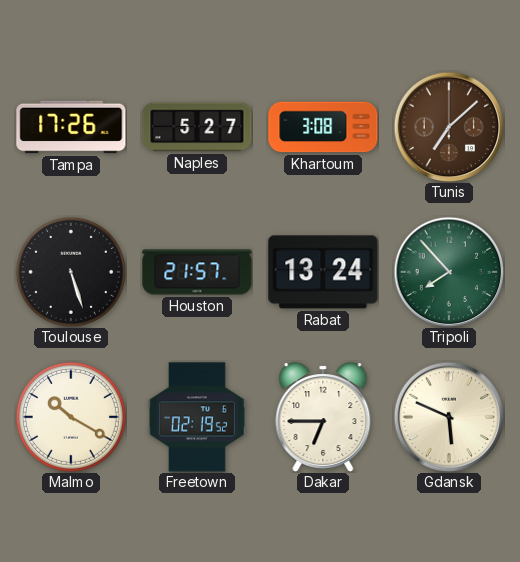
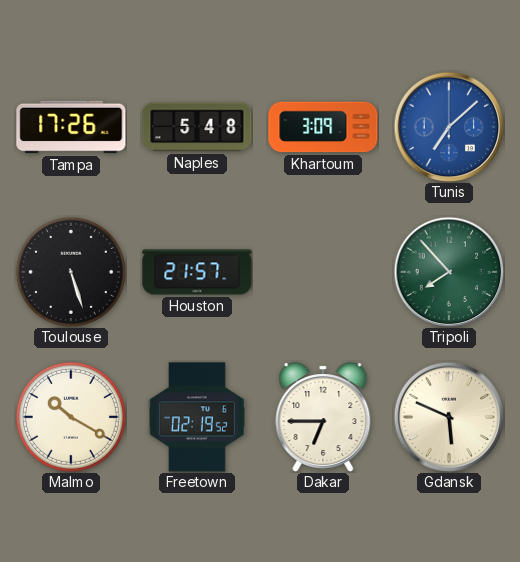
Naples: 5:27 -> 5:48
Khartoum: 3:08 -> 3:09
Tunis dial: brown -> blue
Rabat: 13:24 -> none
